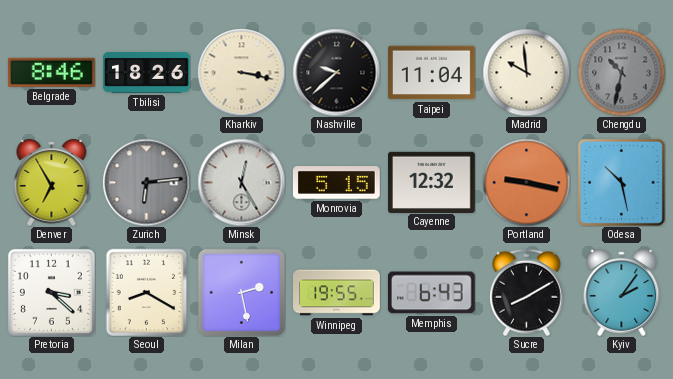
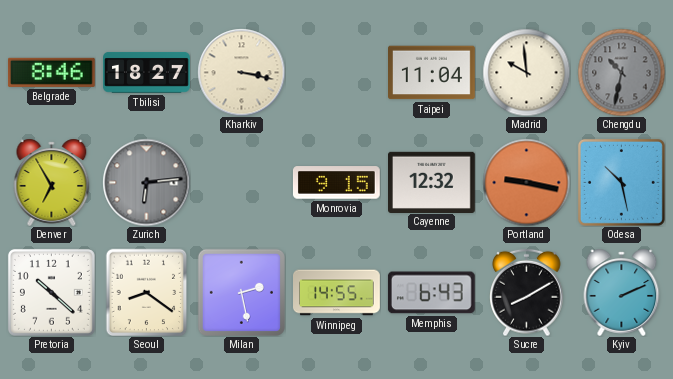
Tbilisi: 18:26 -> 18:27
Nashville: 9:38 -> none
Minsk: 12:25 -> none
Monrovia: 5:15 -> 9:15
Pretoria: 3:22 -> 10:22
Seoul: 8:20 -> 8:21
Winnipeg: 19:55 -> 14:55
Kyiv: 2:06 -> 2:11
